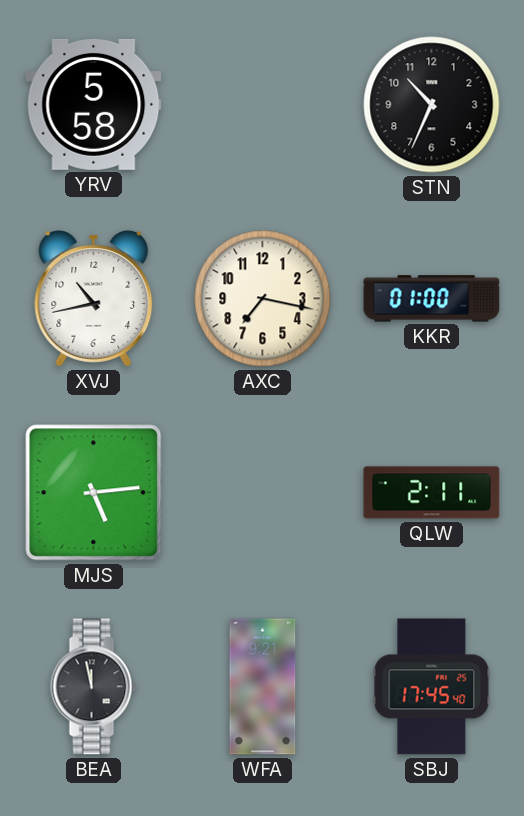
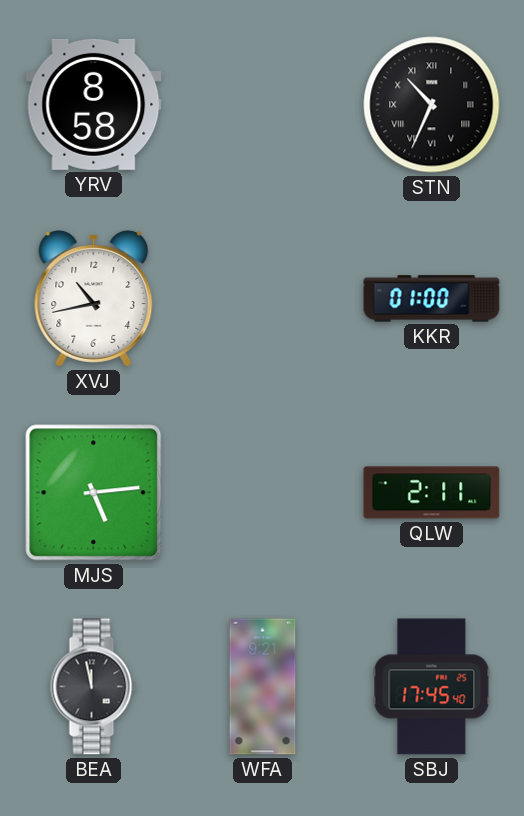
YRV: 5:58 -> 8:58
STN numerals: Arabic -> Roman
AXC: 7:17 -> none
